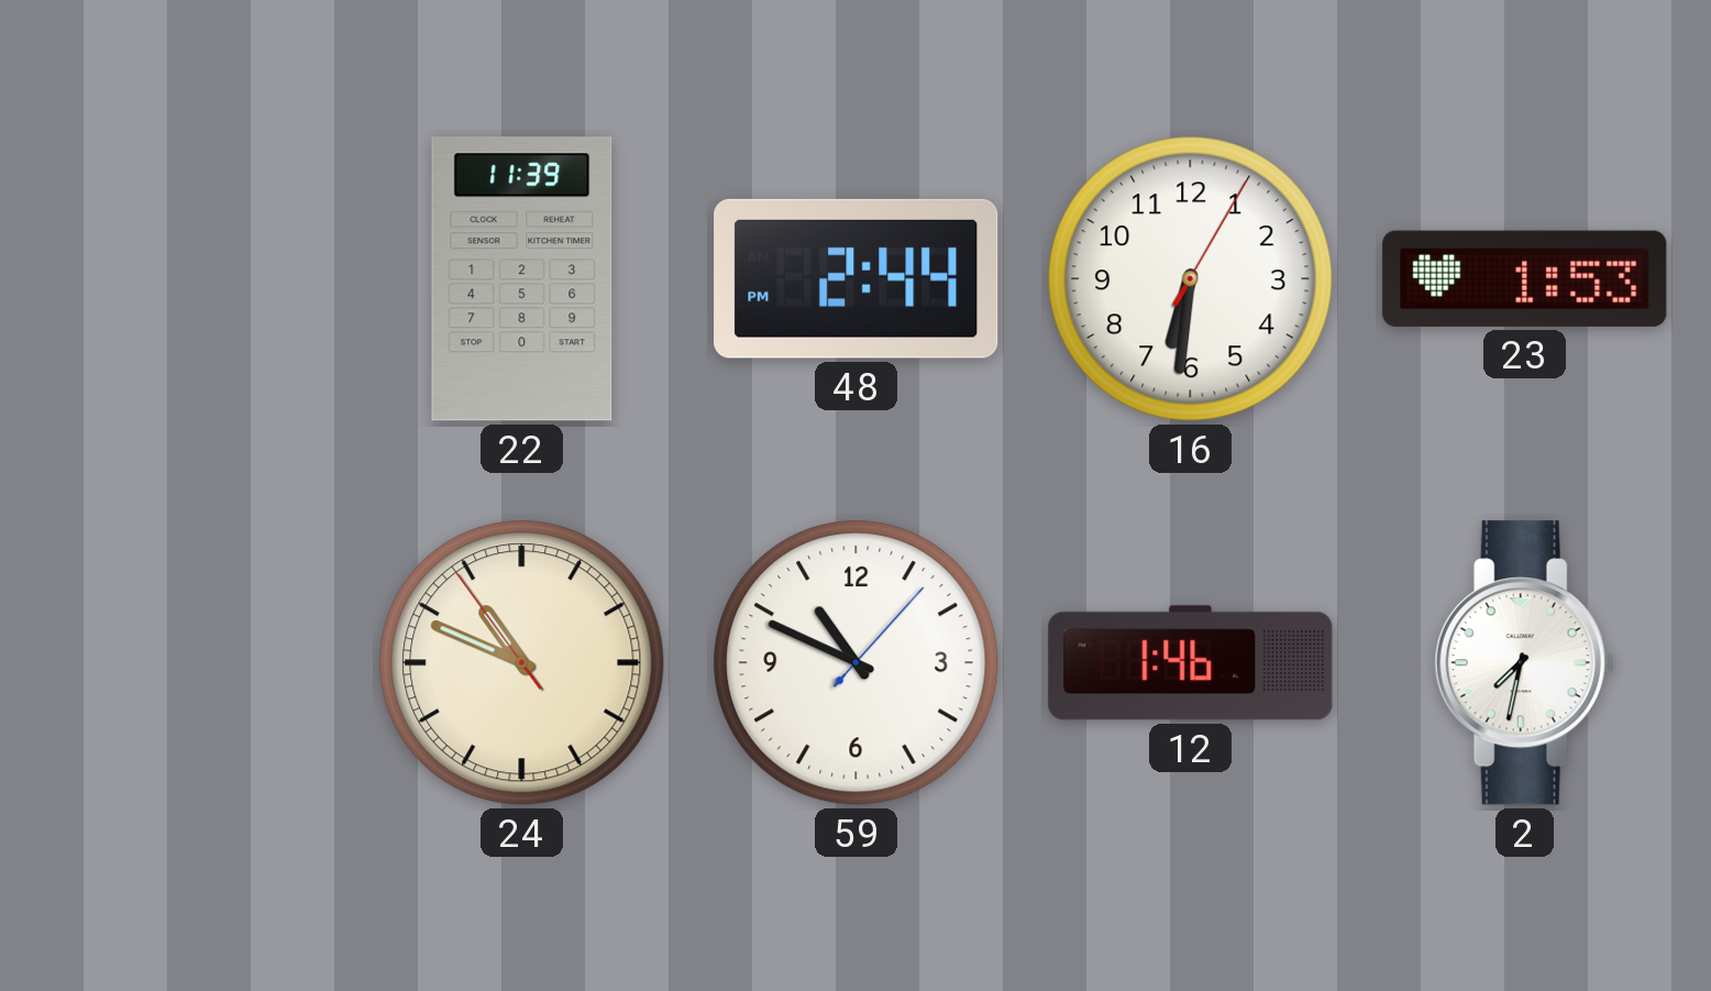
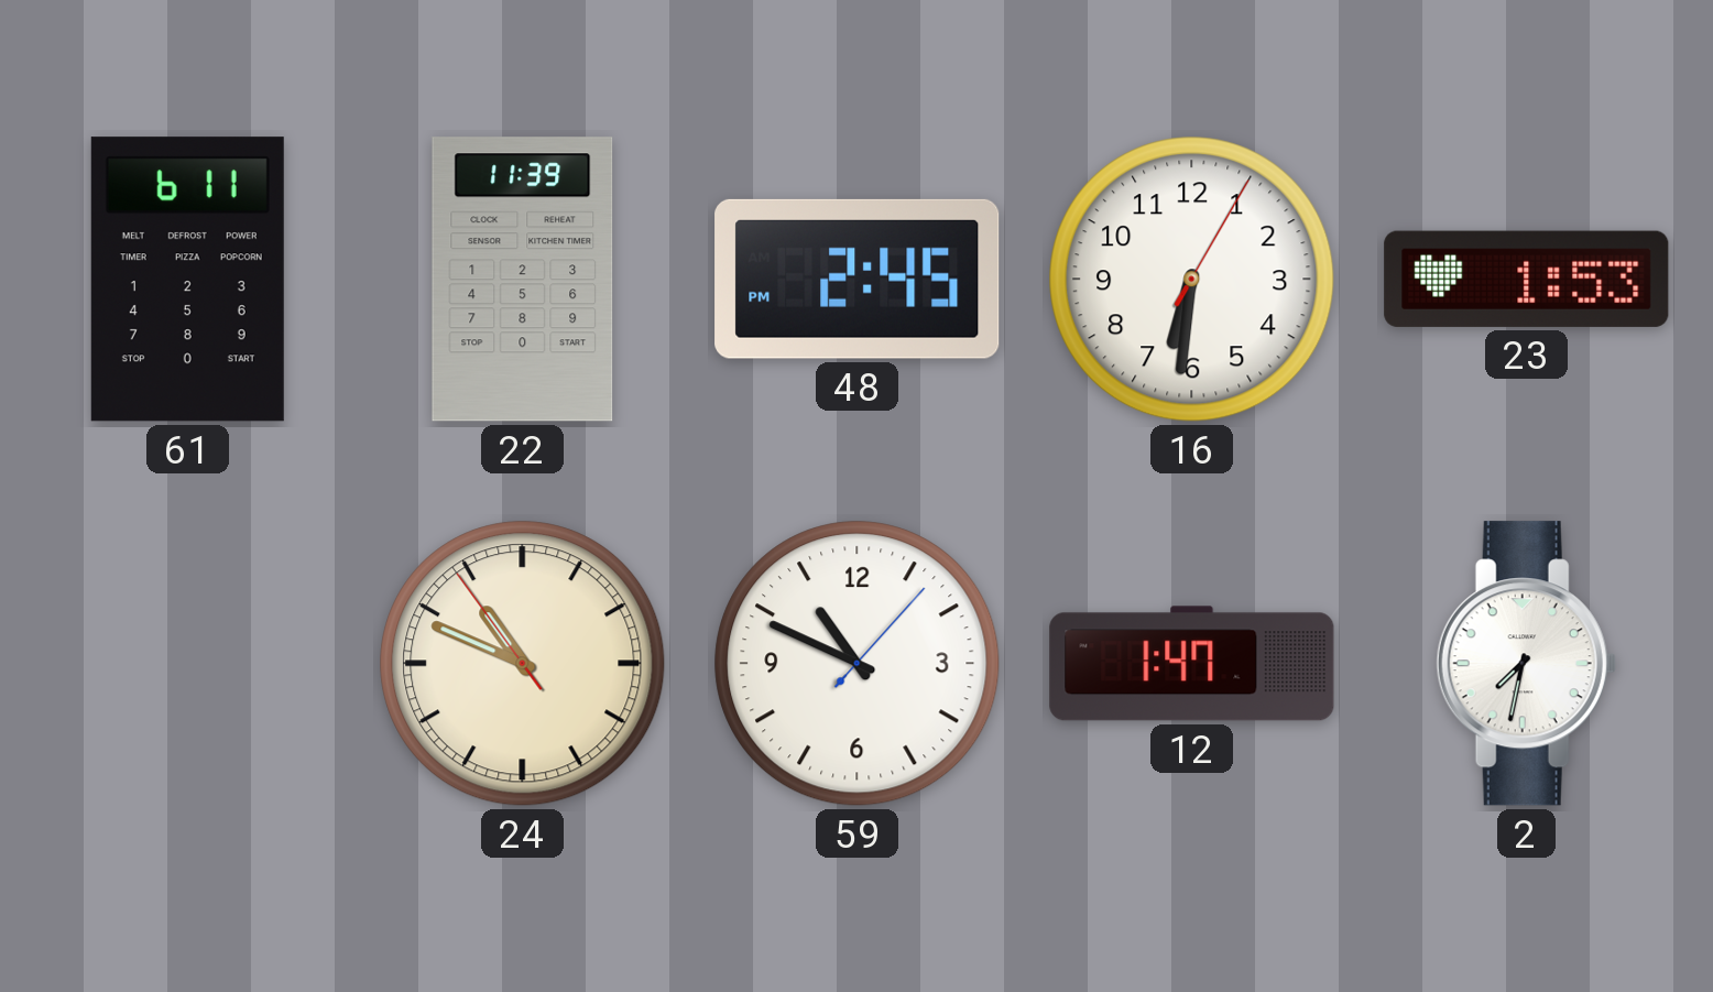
61: none -> 6:11
48: 2:44 -> 2:45
12: 1:46 -> 1:47
